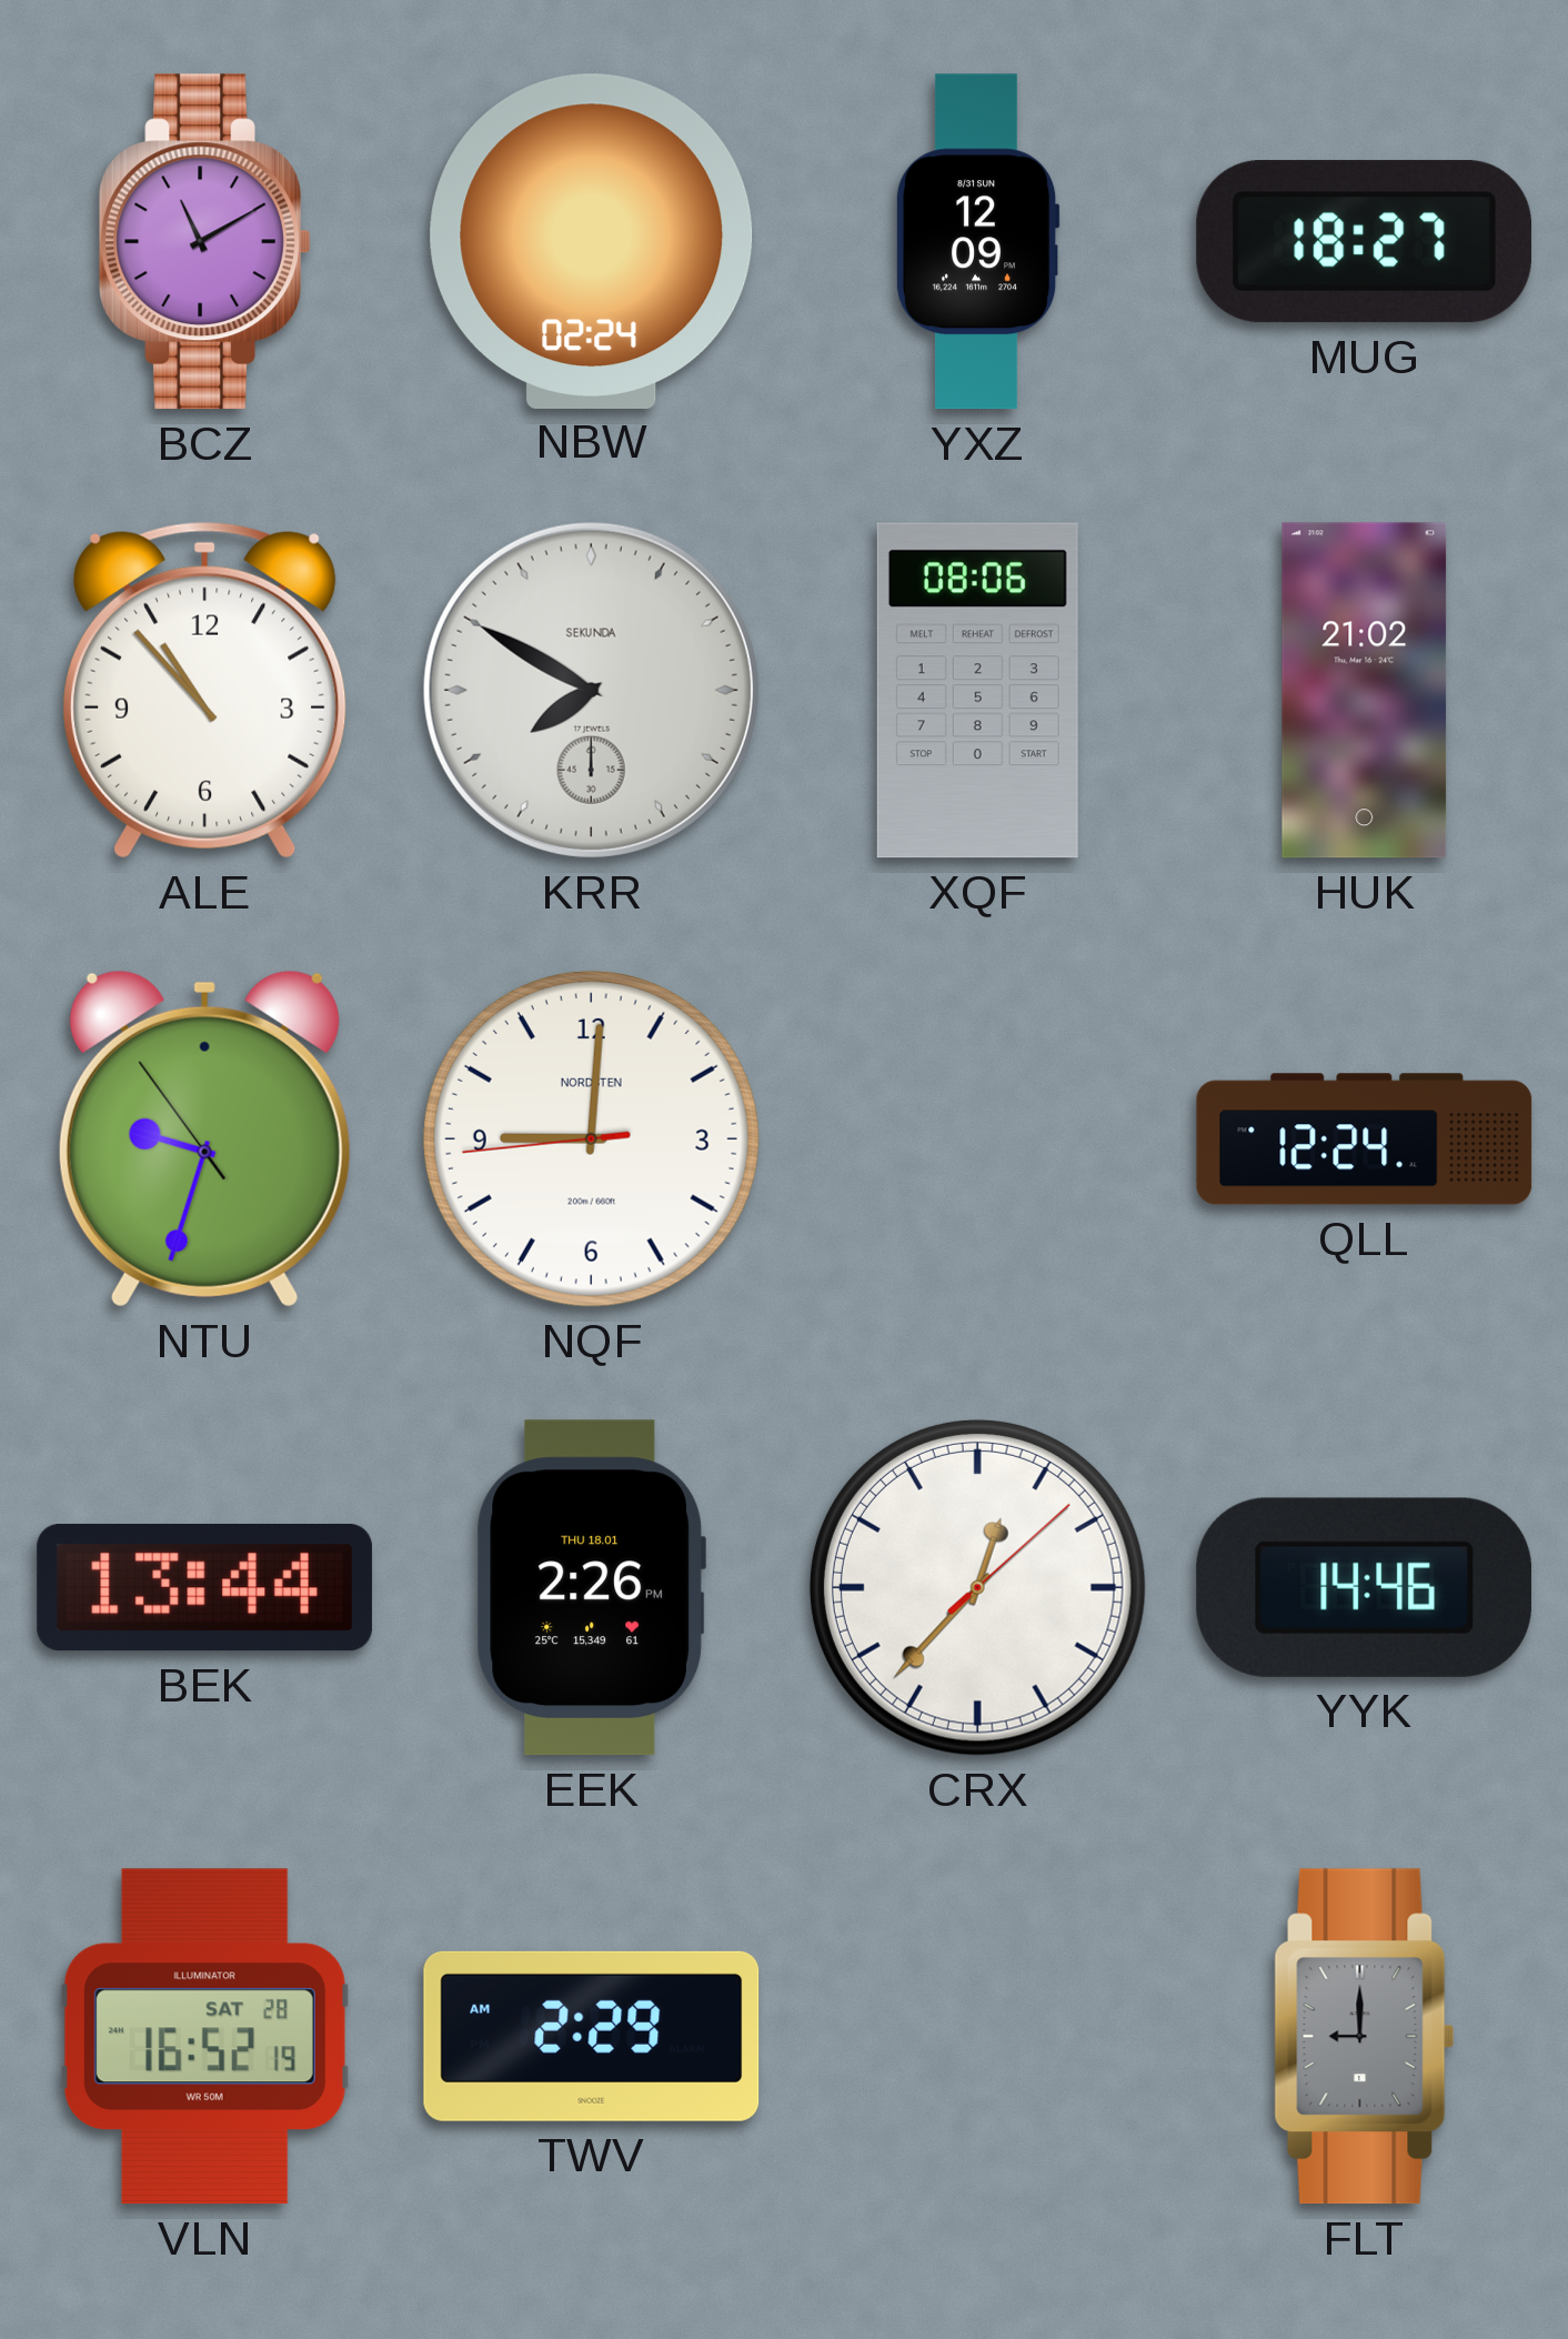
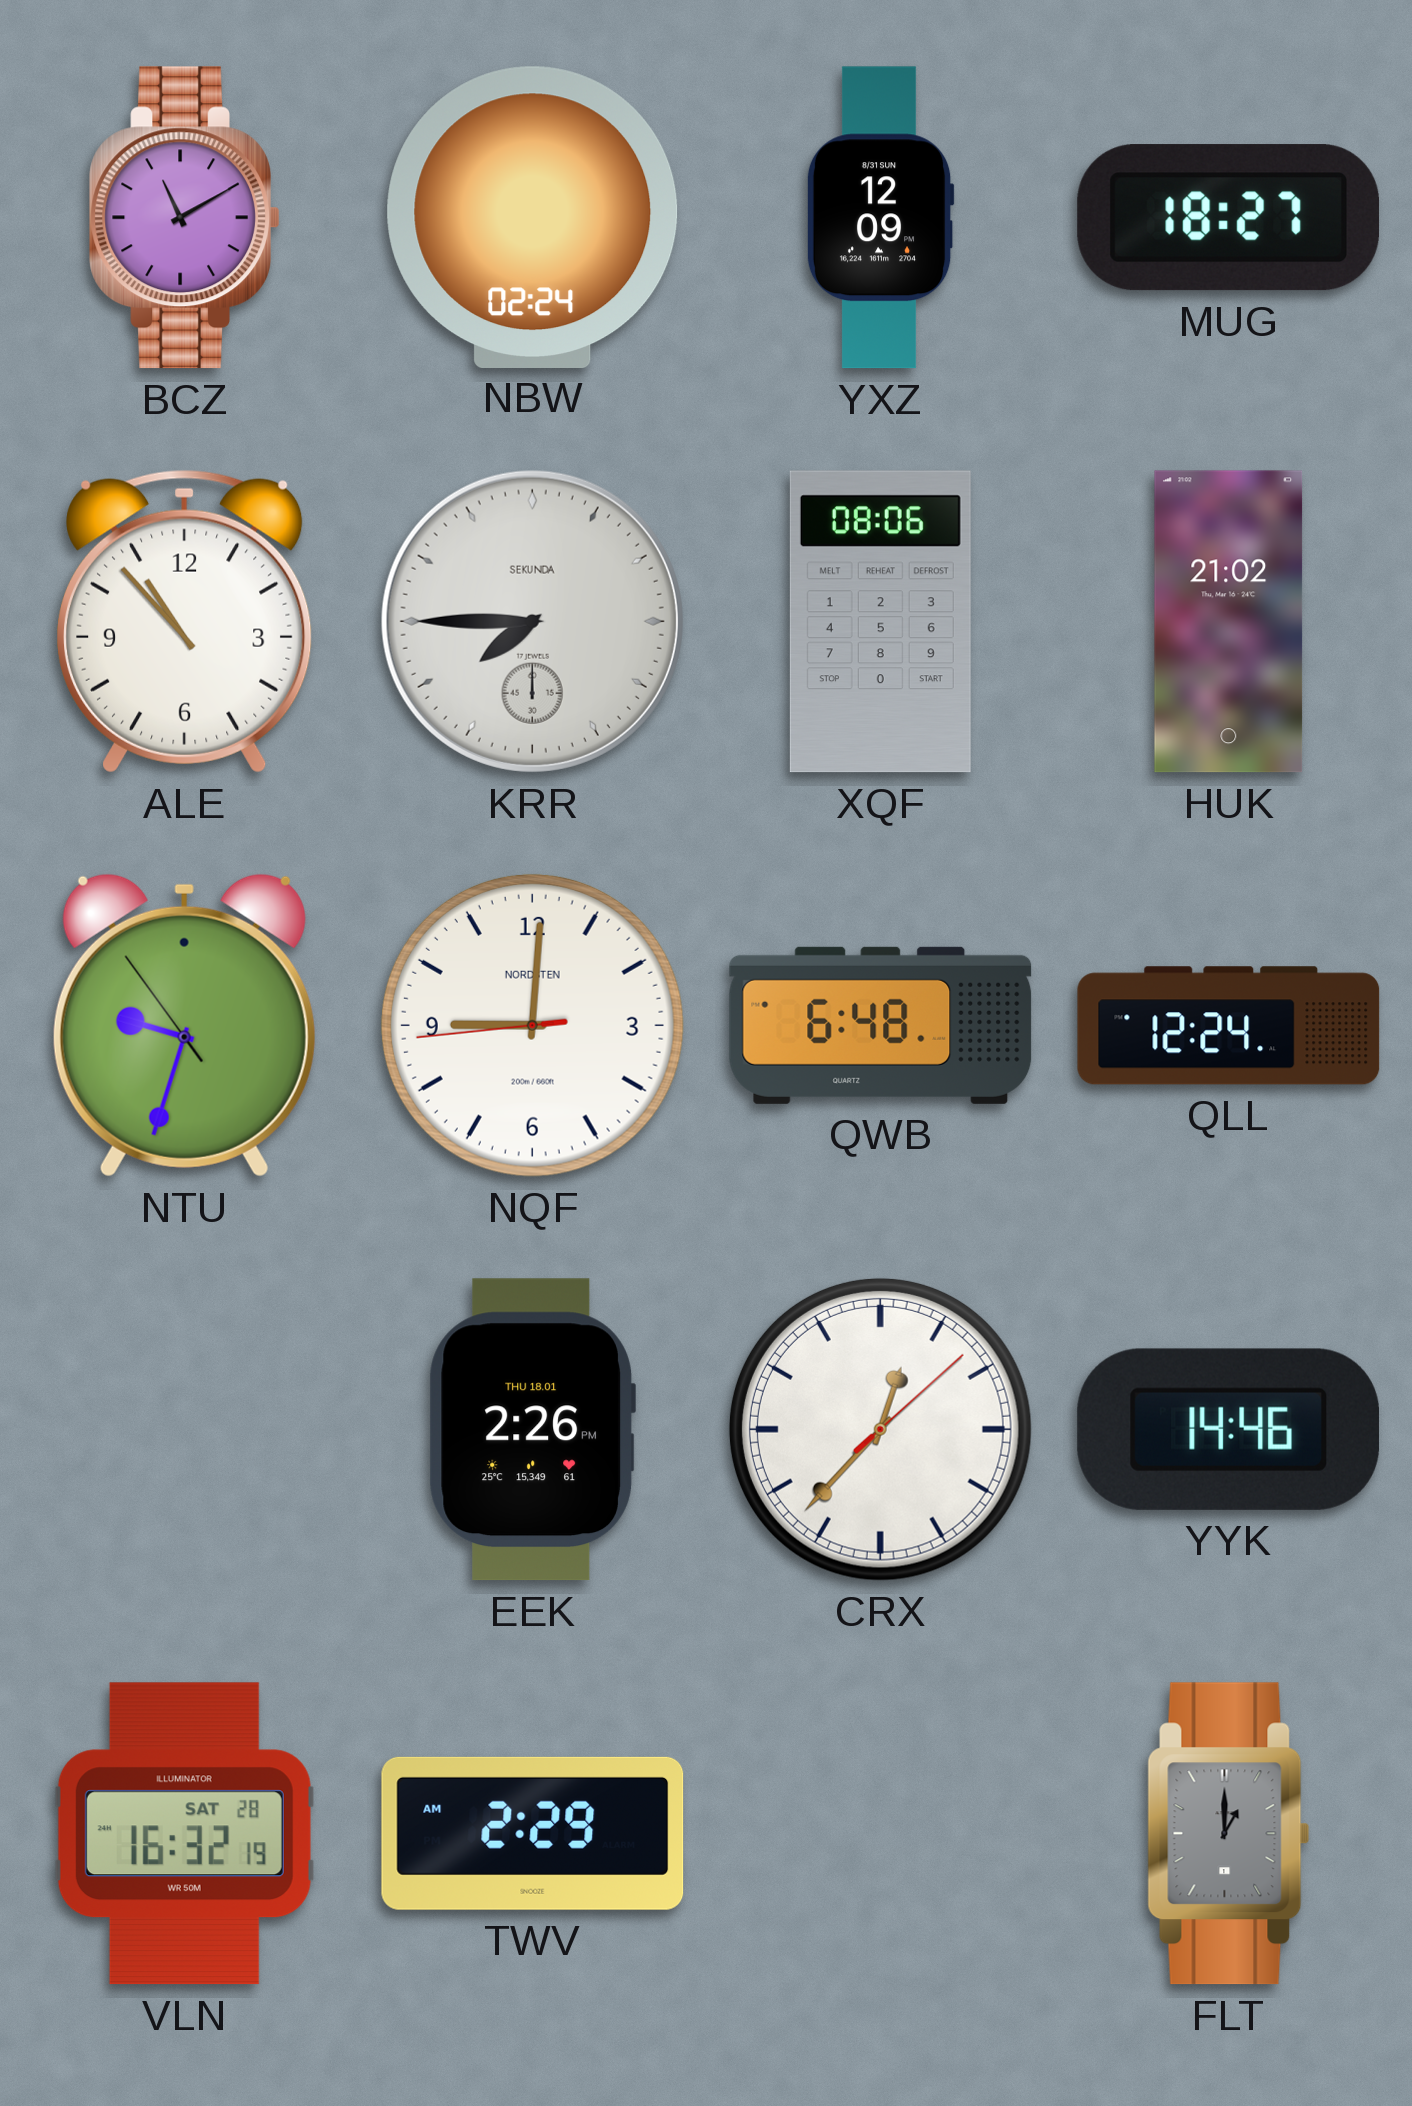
KRR: 7:50 -> 7:45
QWB: none -> 6:48
BEK: 13:44 -> none
VLN: 16:52 -> 16:32
FLT: 9:00 -> 1:00
